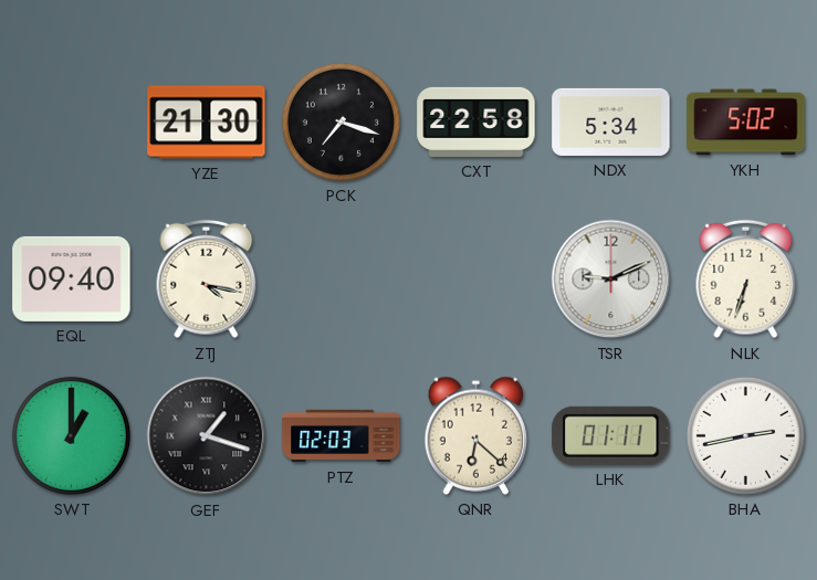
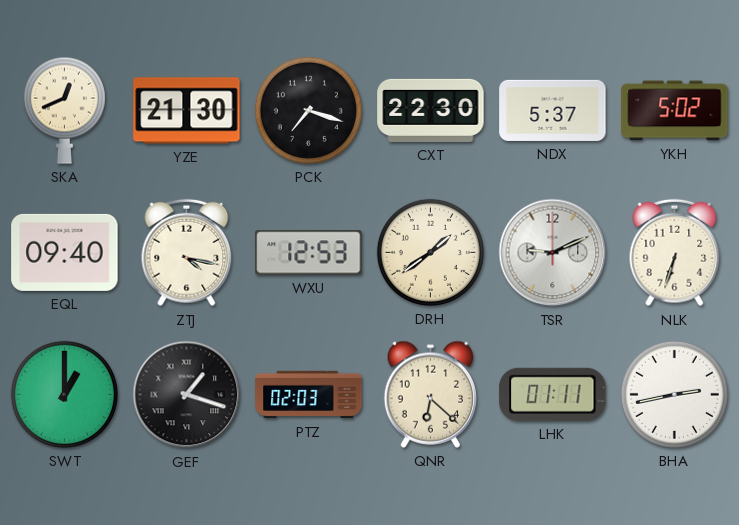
SKA: none -> 12:41
CXT: 22:58 -> 22:30
NDX: 5:34 -> 5:37
WXU: none -> 12:53
DRH: none -> 1:39
